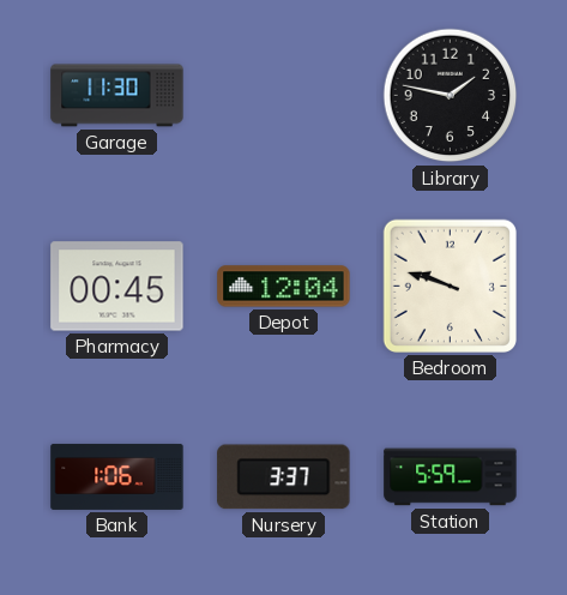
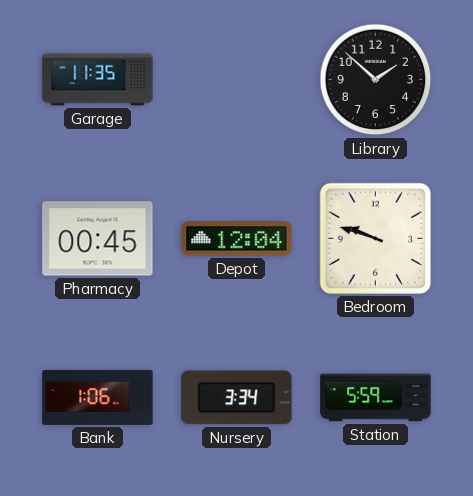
Garage: 11:30 -> 11:35
Library: 1:47 -> 1:52
Nursery: 3:37 -> 3:34
